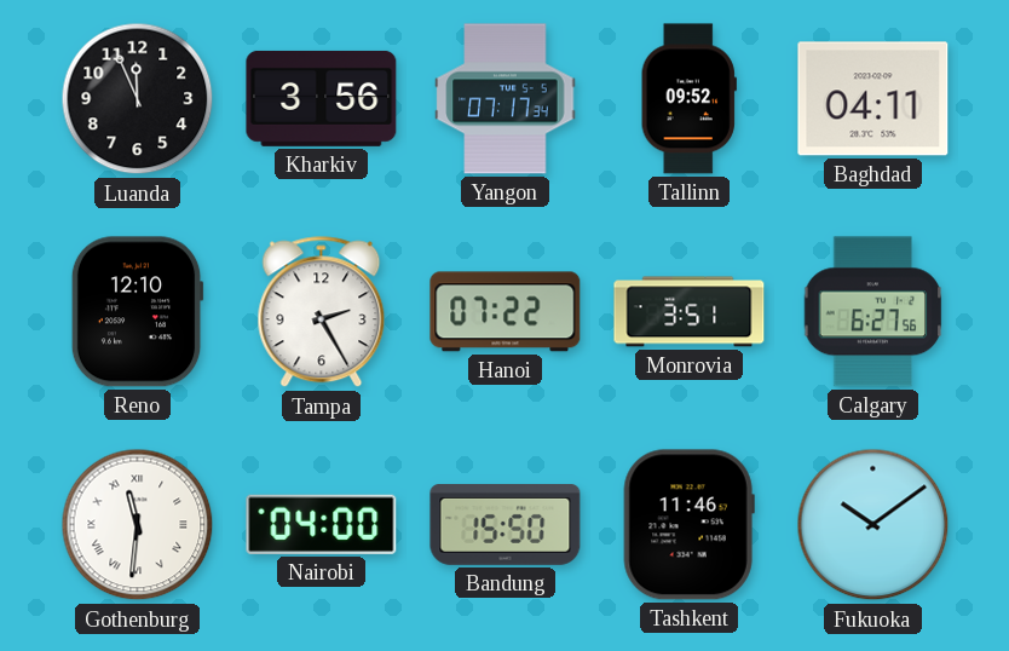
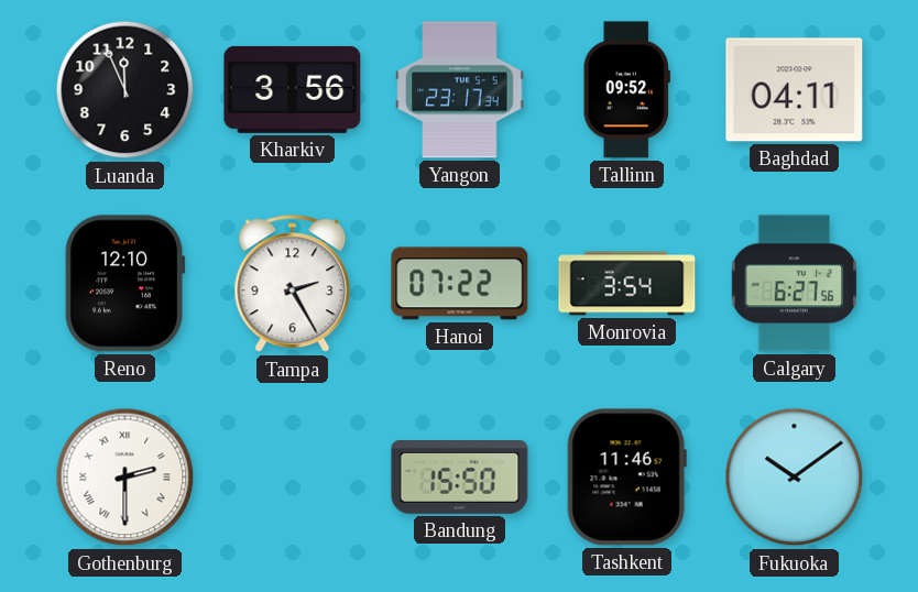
Yangon: 07:17 -> 23:17
Monrovia: 3:51 -> 3:54
Gothenburg: 11:31 -> 2:30
Nairobi: 04:00 -> none
